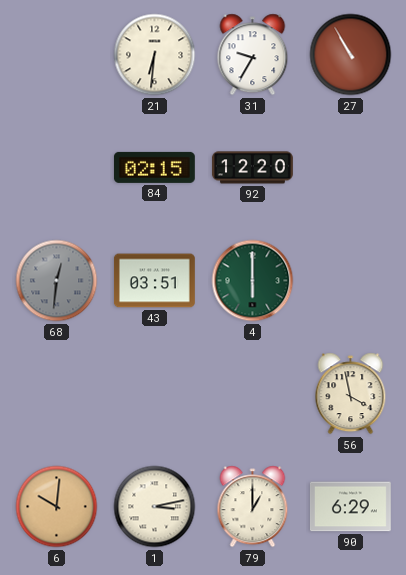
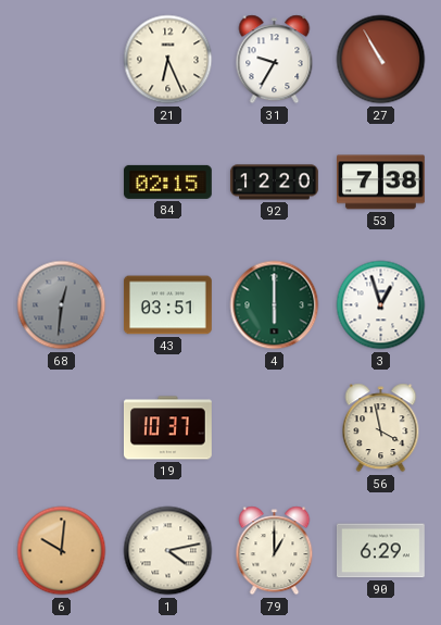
21: 6:31 -> 6:26
53: none -> 7:38
3: none -> 12:57
19: none -> 10:37
1: 3:13 -> 4:13
